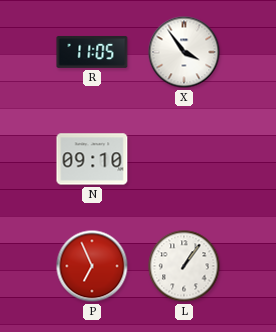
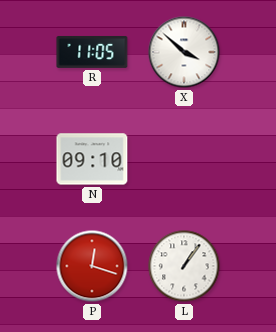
X: 3:54 -> 3:52
P: 6:56 -> 12:18
